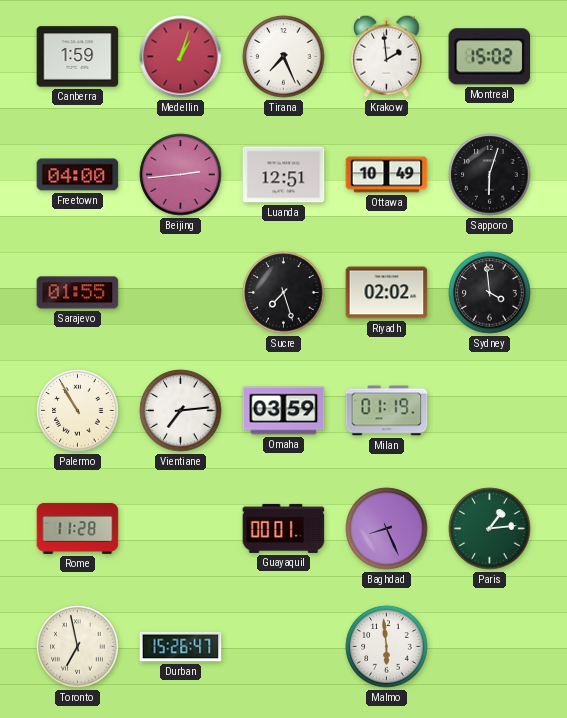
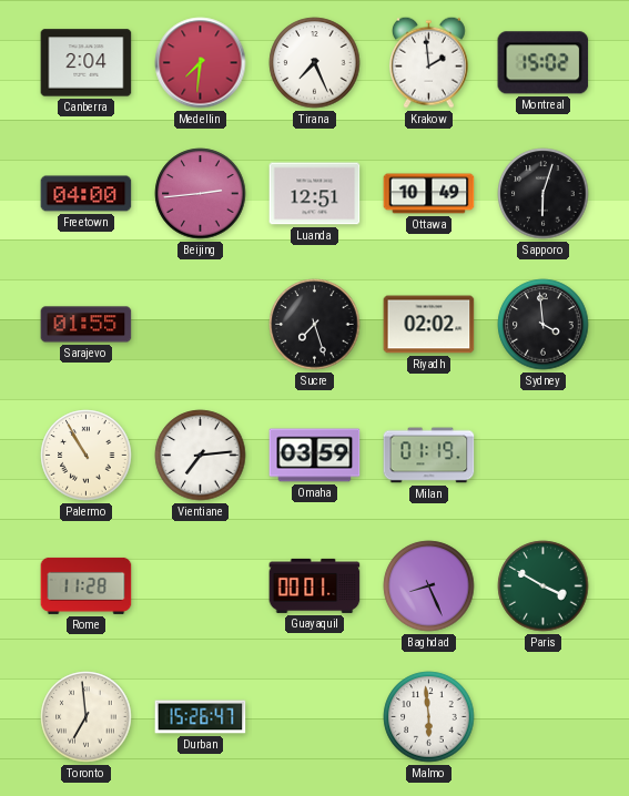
Canberra: 1:59 -> 2:04
Medellin: 1:03 -> 7:31
Paris: 1:14 -> 3:50
Toronto: 6:58 -> 6:59
